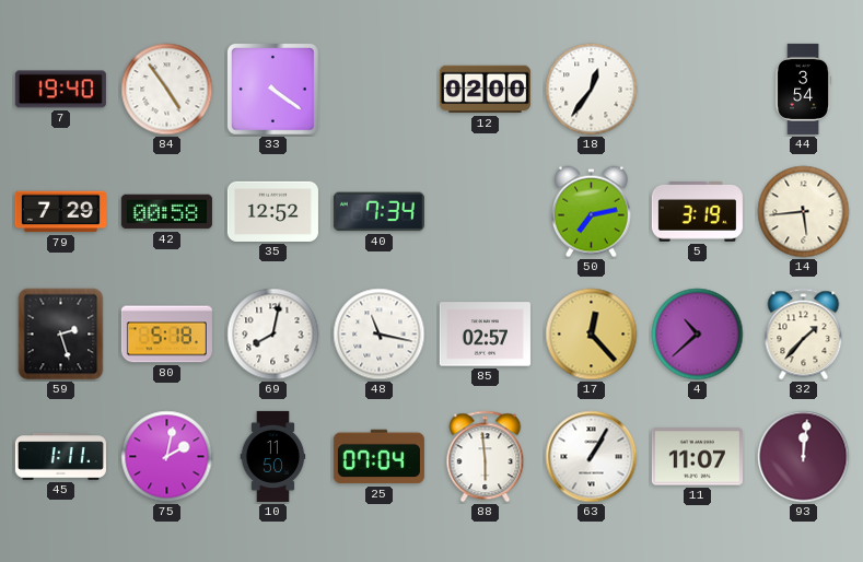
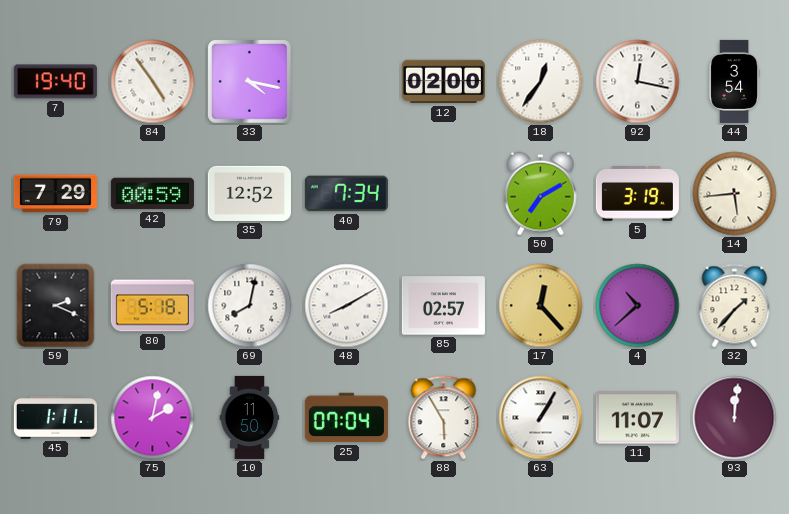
33: 4:21 -> 4:17
92: none -> 12:17
42: 00:58 -> 00:59
50: 7:13 -> 7:10
59: 2:27 -> 2:19
48: 11:17 -> 8:10
88: 5:59 -> 5:55
